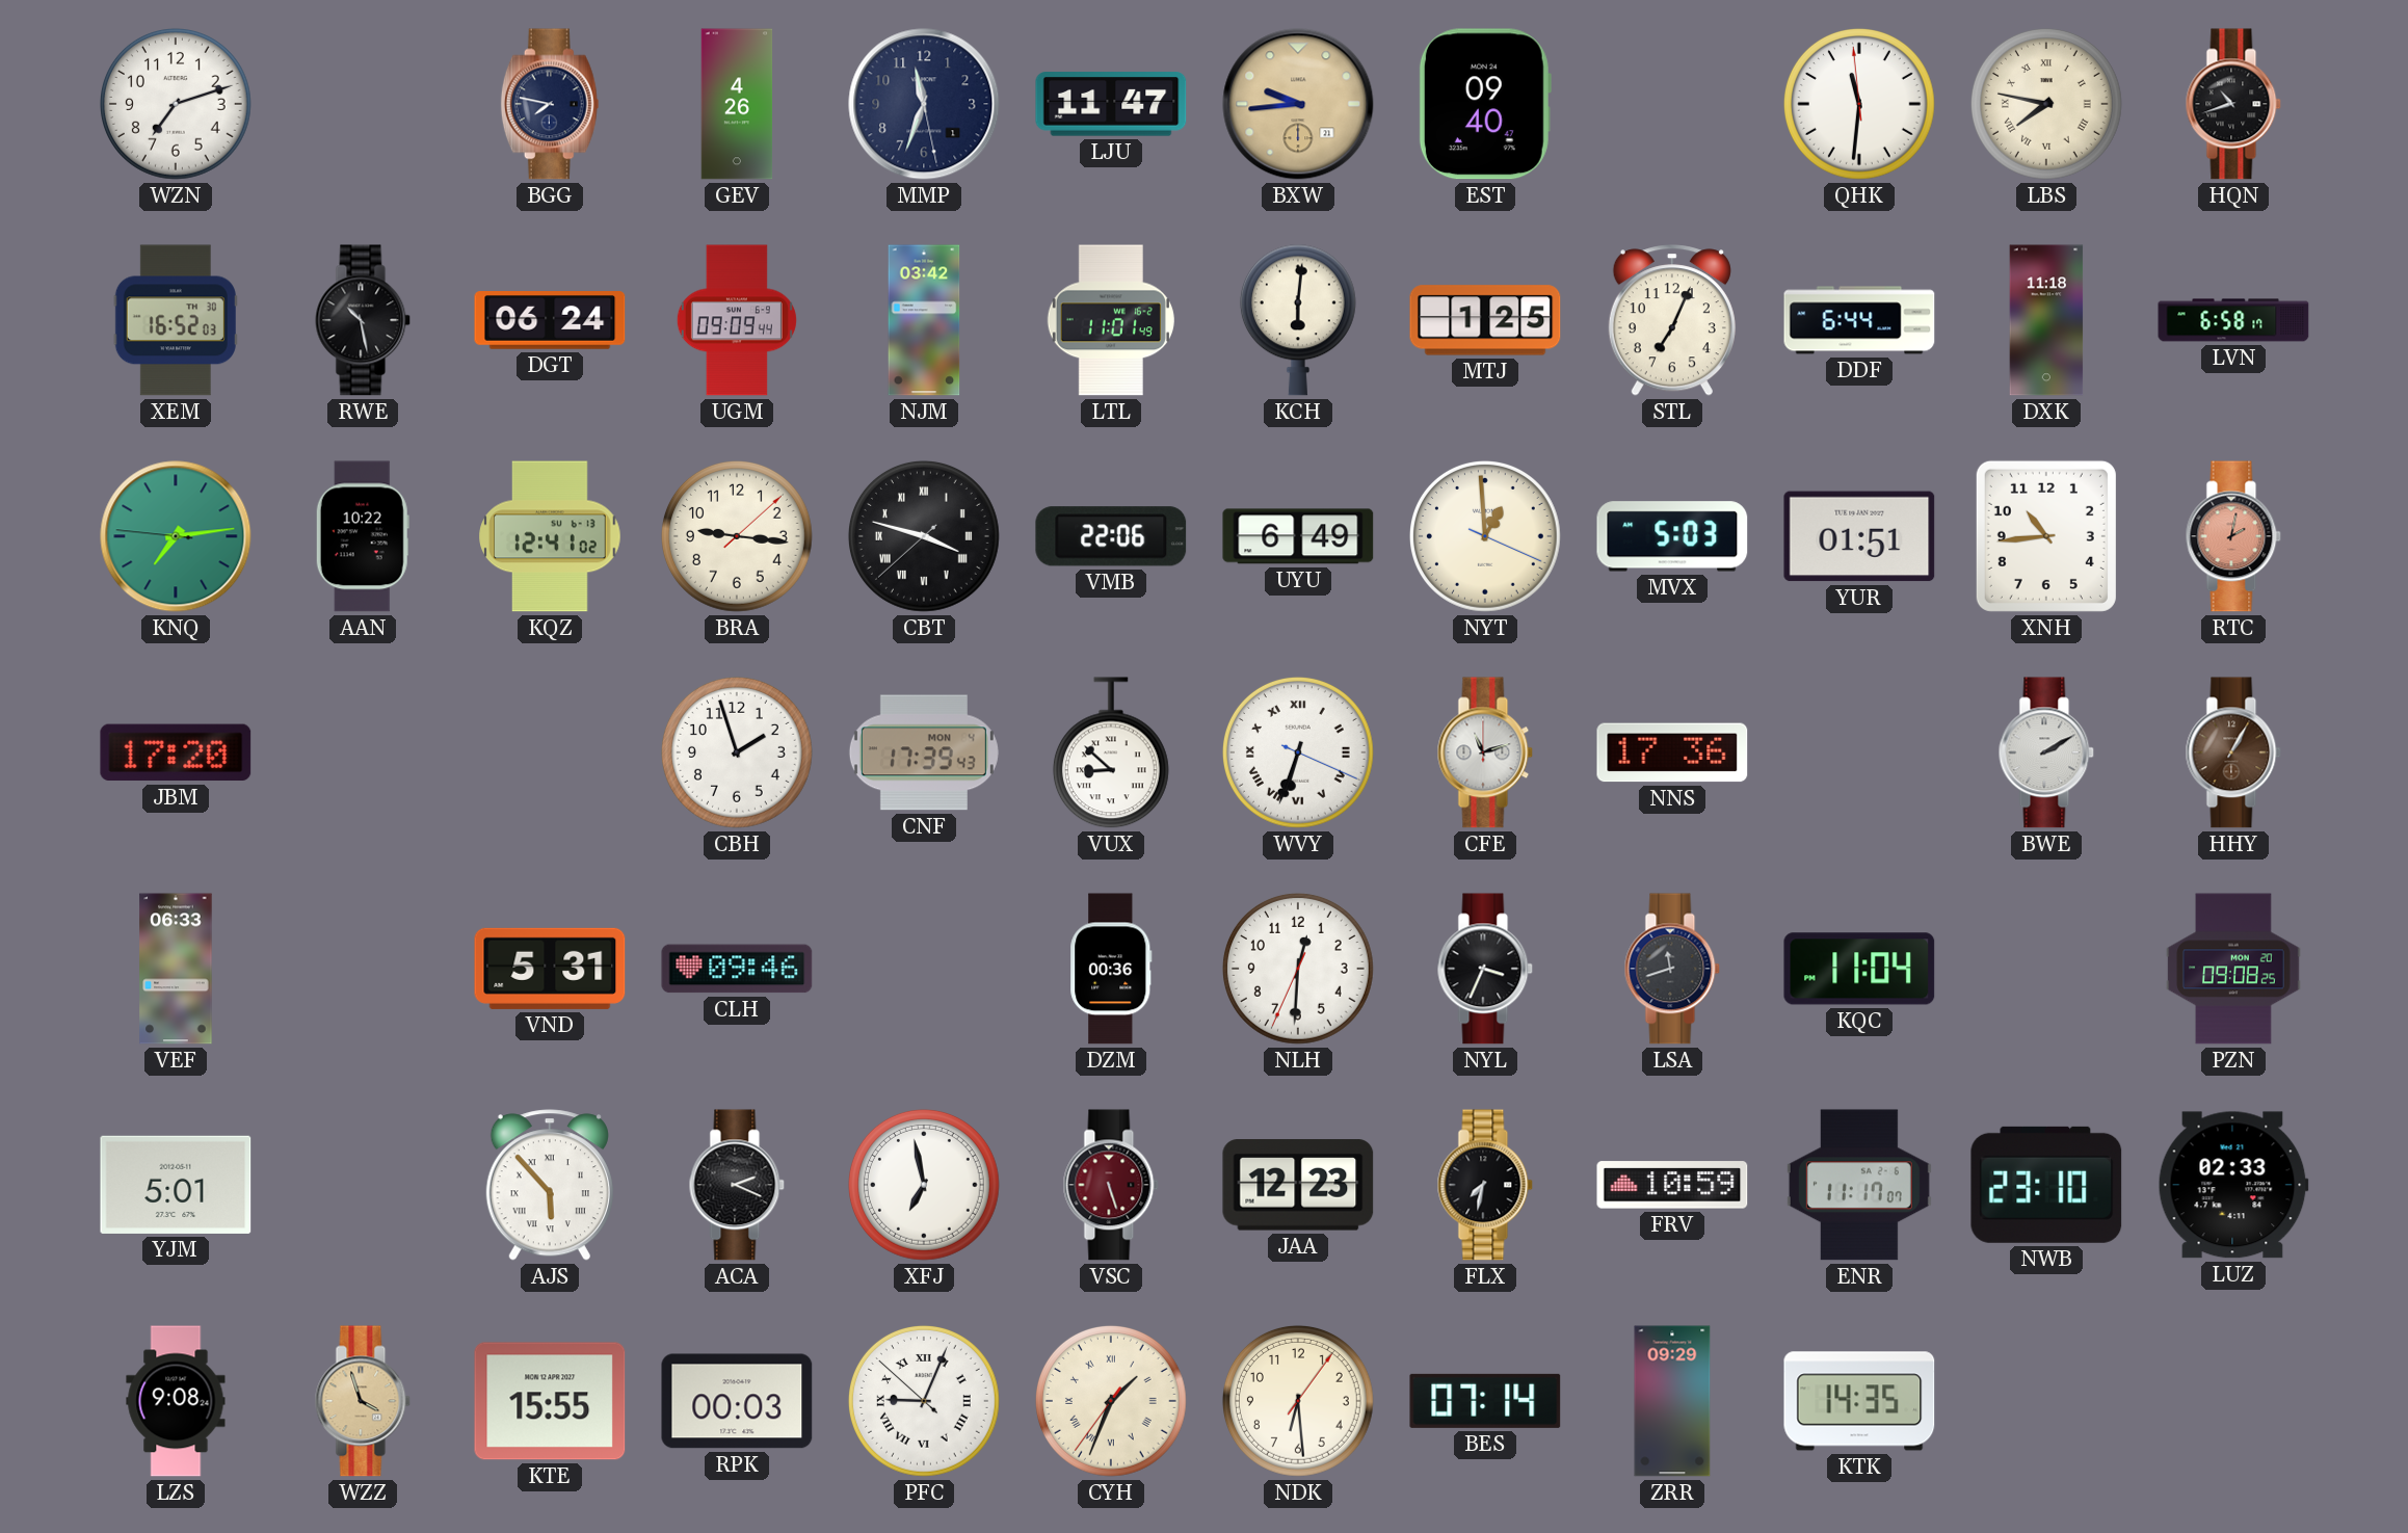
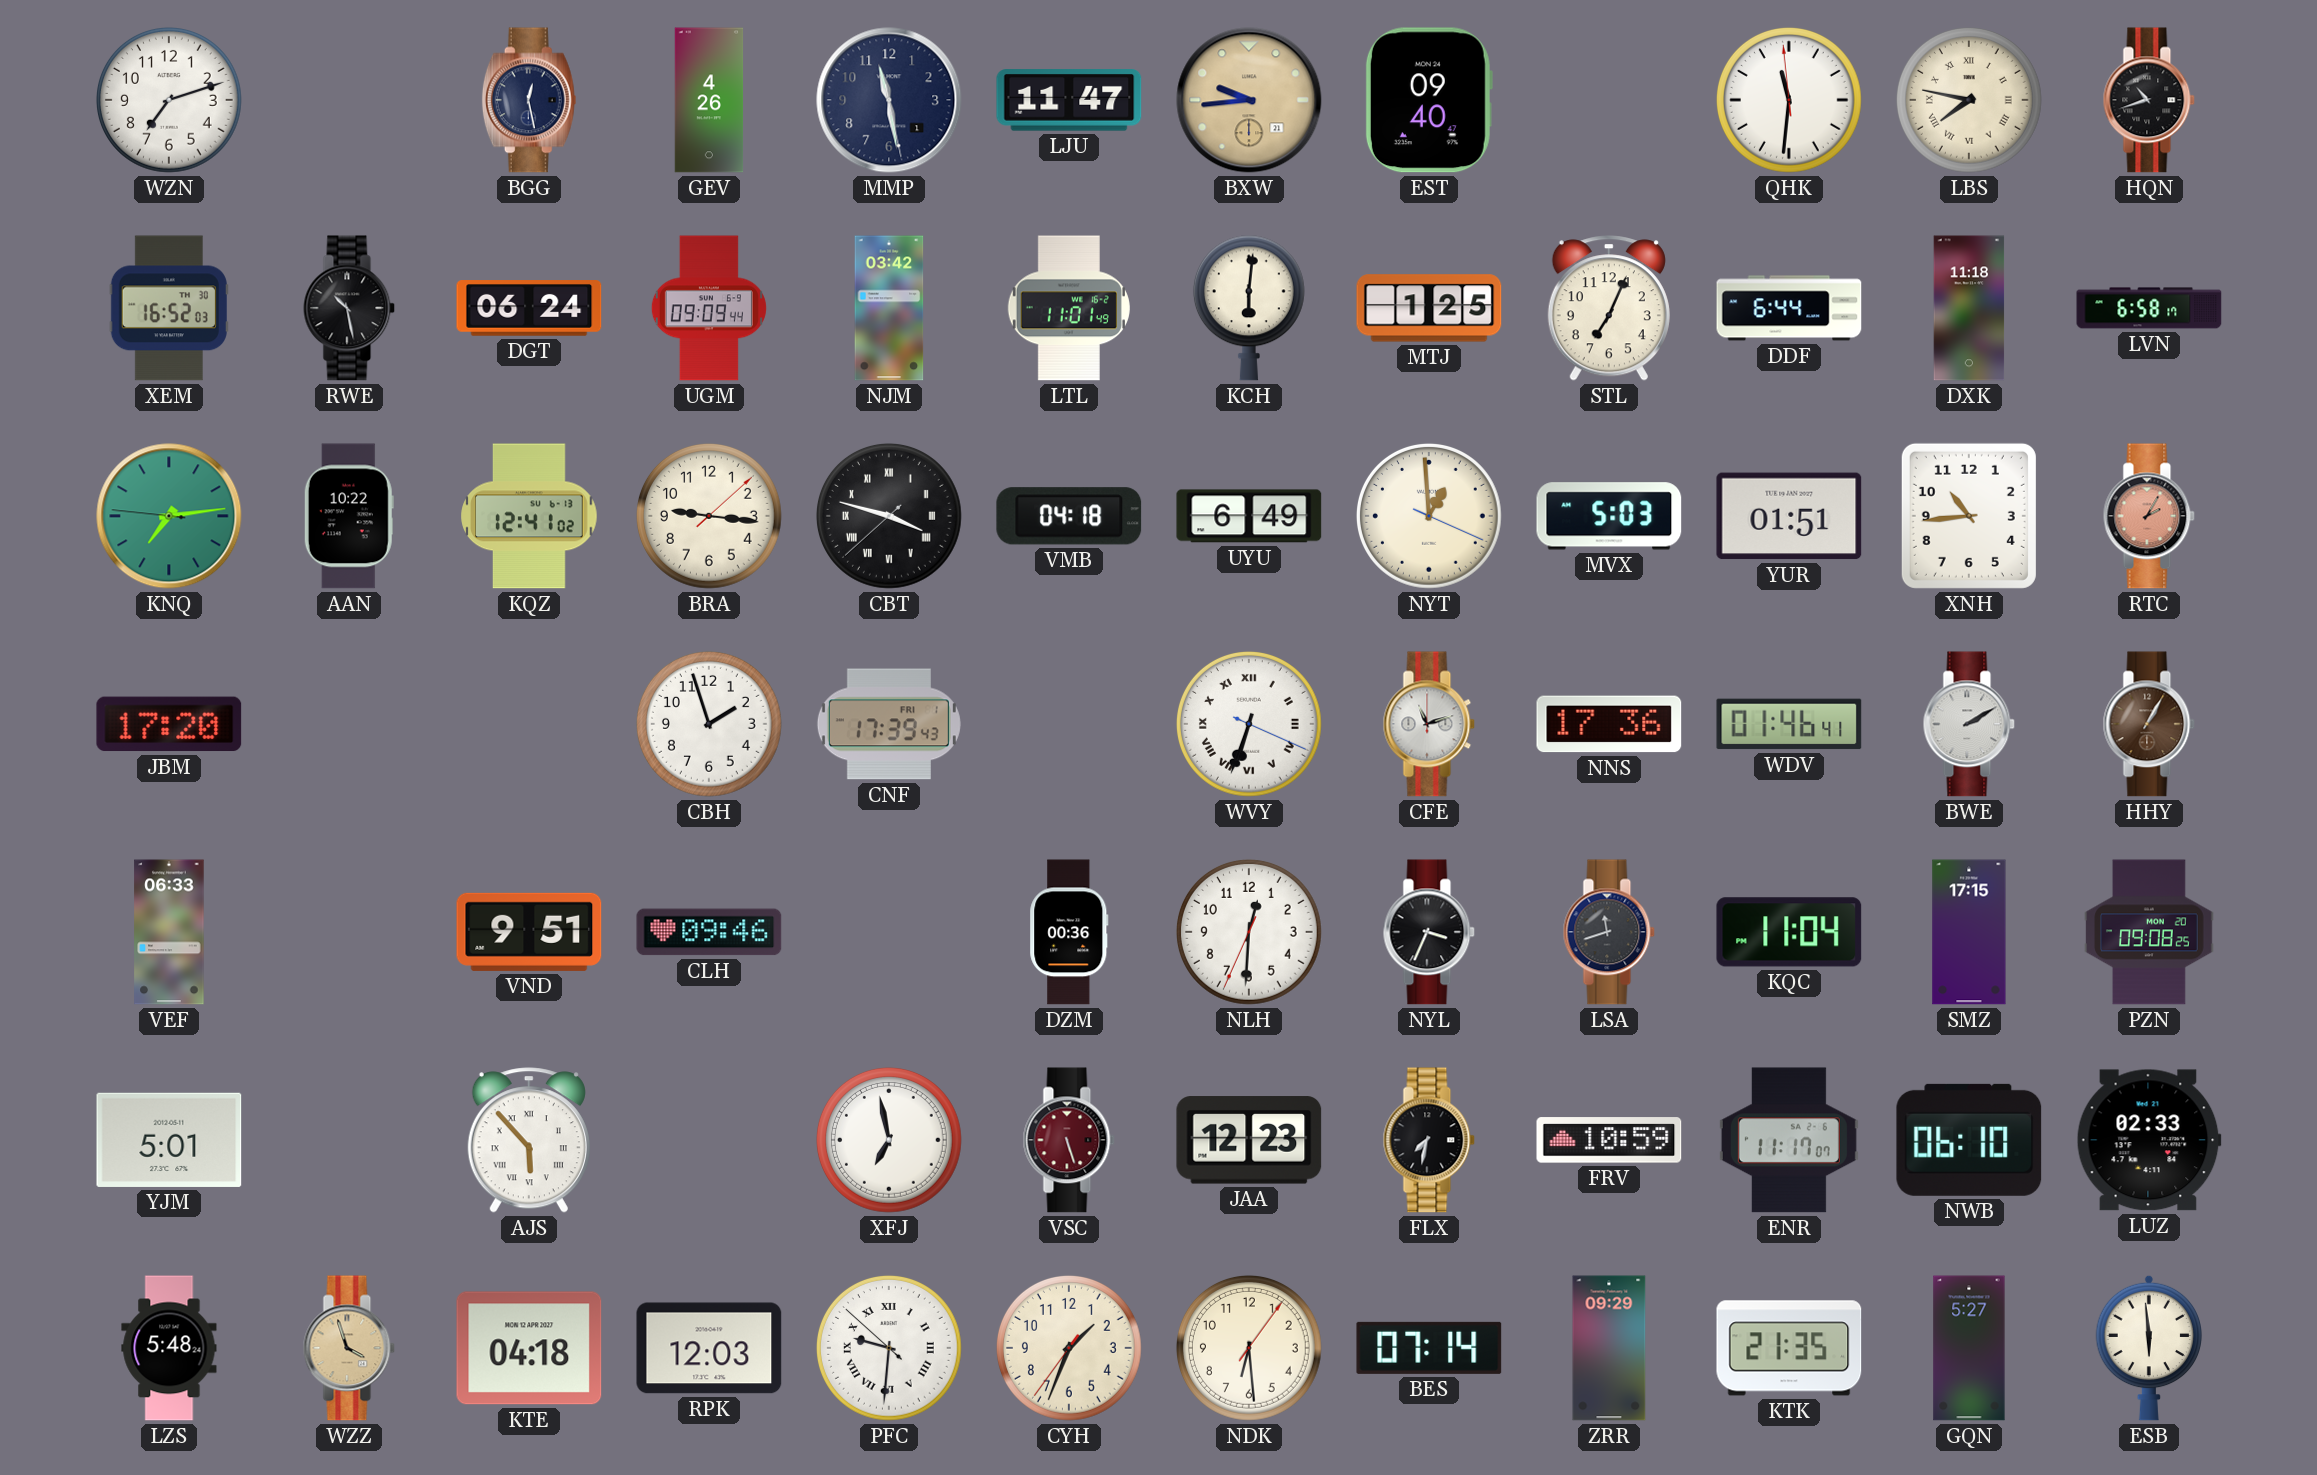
BGG: 7:47 -> 12:28
MMP: 11:33 -> 11:28
VMB: 22:06 -> 04:18
RTC: 2:02 -> 2:05
CNF date: MON 4 -> FRI 1
VUX: 8:52 -> none
WDV: none -> 01:46
VND: 5:31 -> 9:51
SMZ: none -> 17:15
ACA: 2:19 -> none
NWB: 23:10 -> 06:10
LZS: 9:08 -> 5:48
KTE: 15:55 -> 04:18
RPK: 00:03 -> 12:03
PFC: 9:03 -> 9:30
CYH numerals: Roman -> Arabic
KTK: 14:35 -> 21:35
GQN: none -> 5:27
ESB: none -> 5:59
